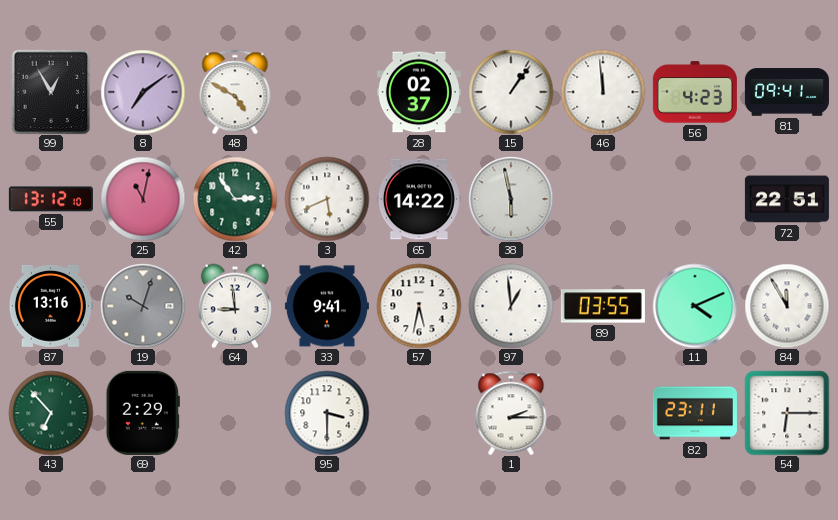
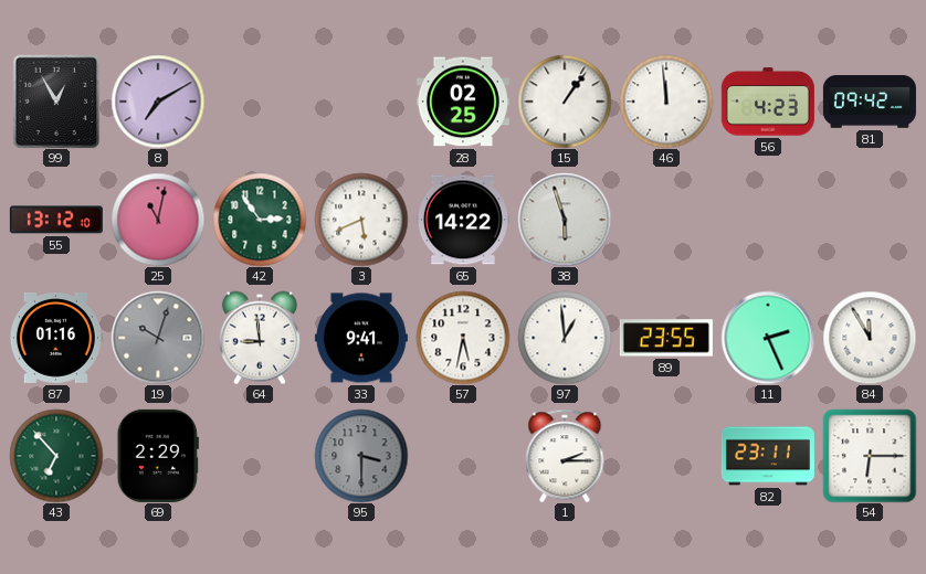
8: 7:09 -> 7:10
48: 4:50 -> none
28: 02:37 -> 02:25
81: 09:41 -> 09:42
38: 5:58 -> 5:57
72: 22:51 -> none
87: 13:16 -> 01:16
89: 03:55 -> 23:55
11: 4:11 -> 2:26
95 dial: white -> grey
